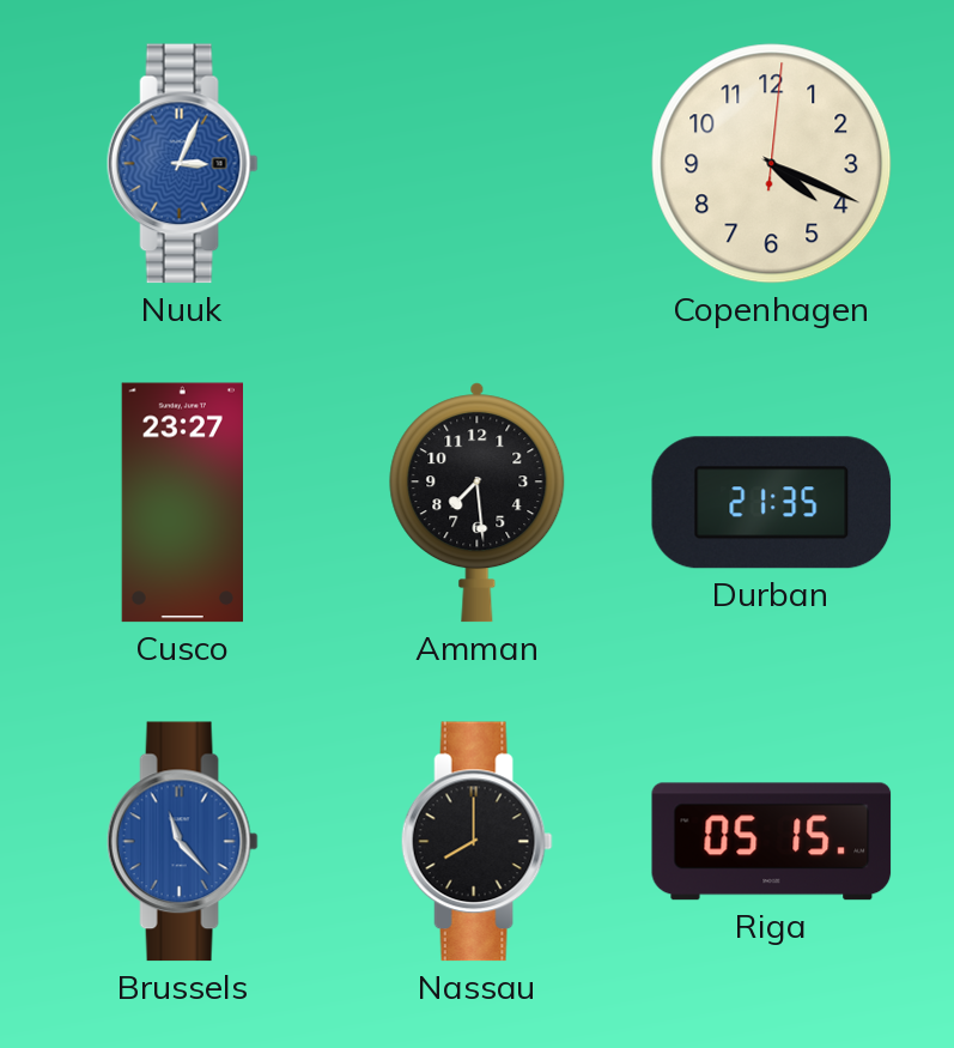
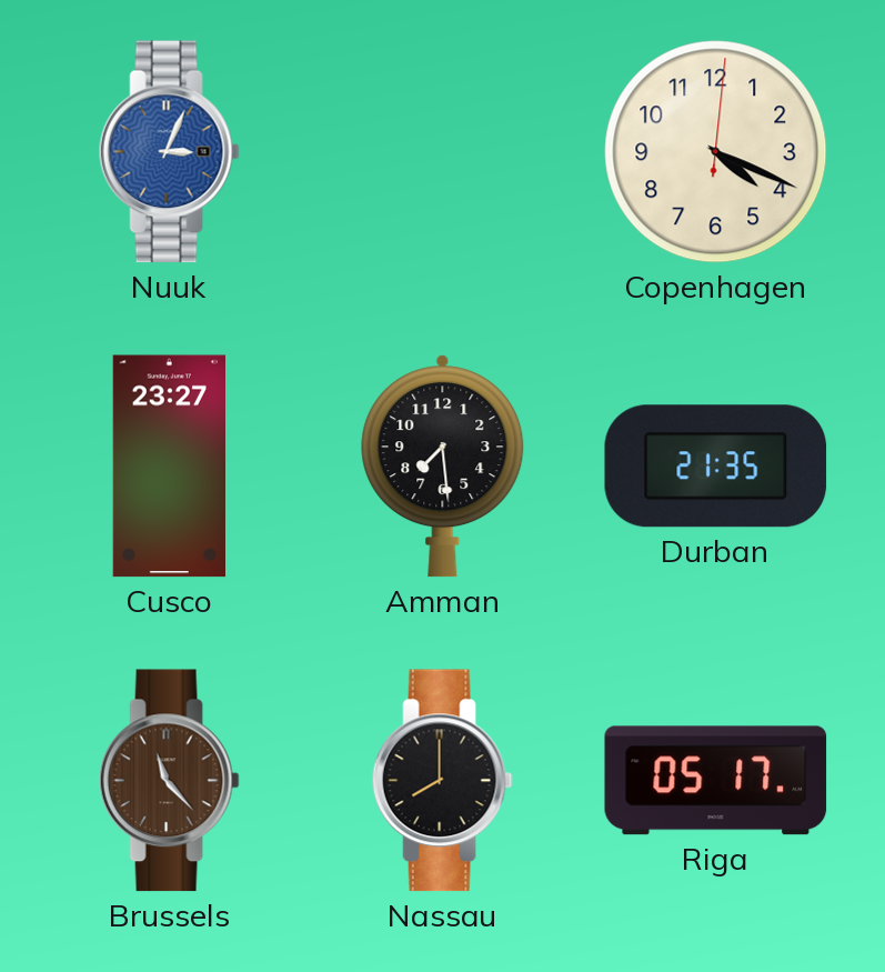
Brussels dial: blue -> brown
Riga: 05:15 -> 05:17
